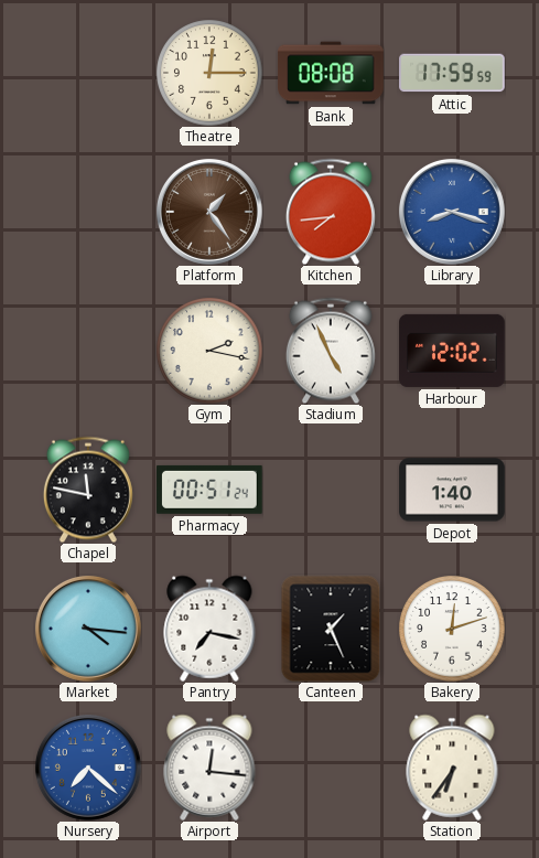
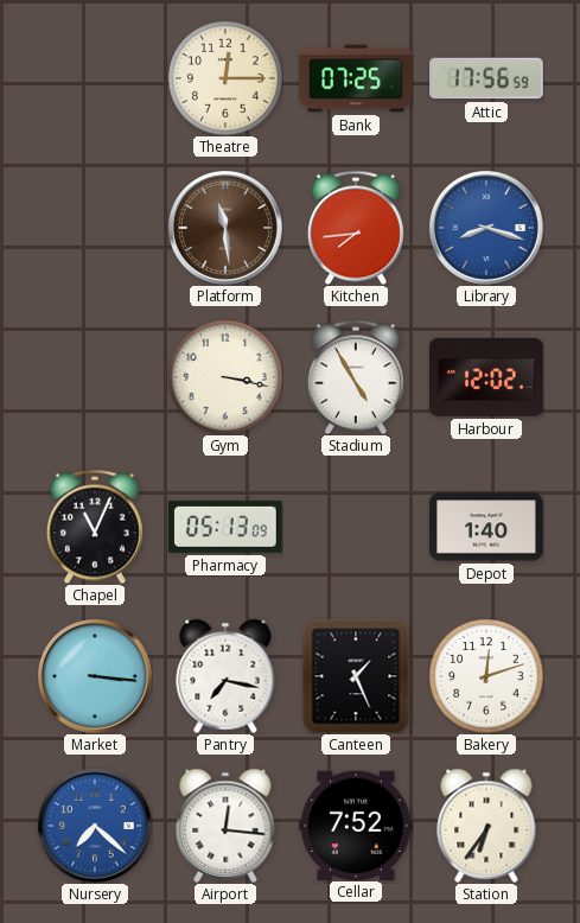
Bank: 08:08 -> 07:25
Attic: 17:59 -> 17:56
Platform: 1:24 -> 11:29
Gym: 2:17 -> 3:17
Stadium: 4:56 -> 4:55
Chapel: 11:47 -> 11:04
Pharmacy: 00:51 -> 05:13
Market: 4:16 -> 3:16
Cellar: none -> 7:52
